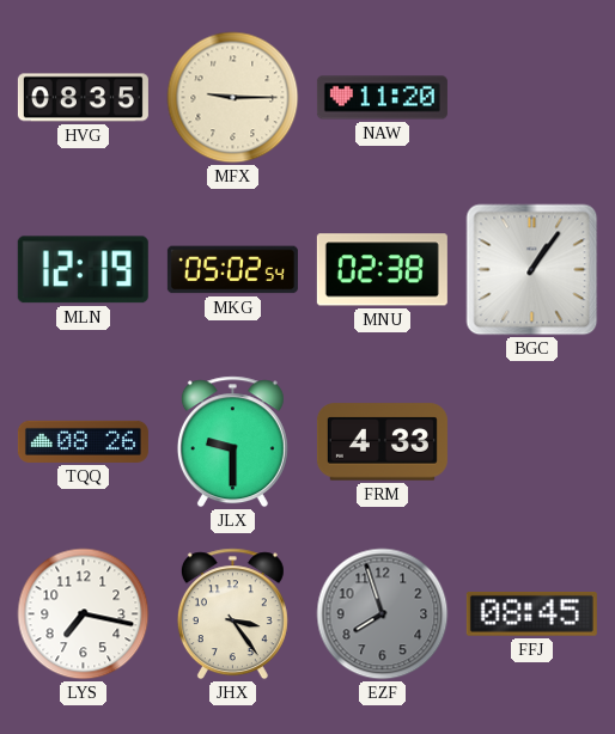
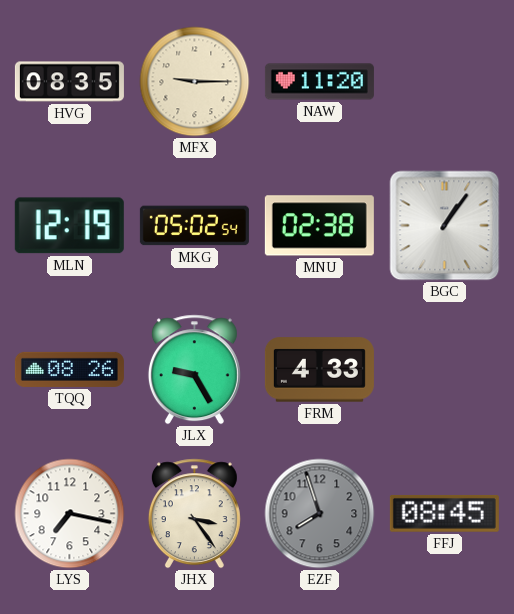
JLX: 9:30 -> 9:25
